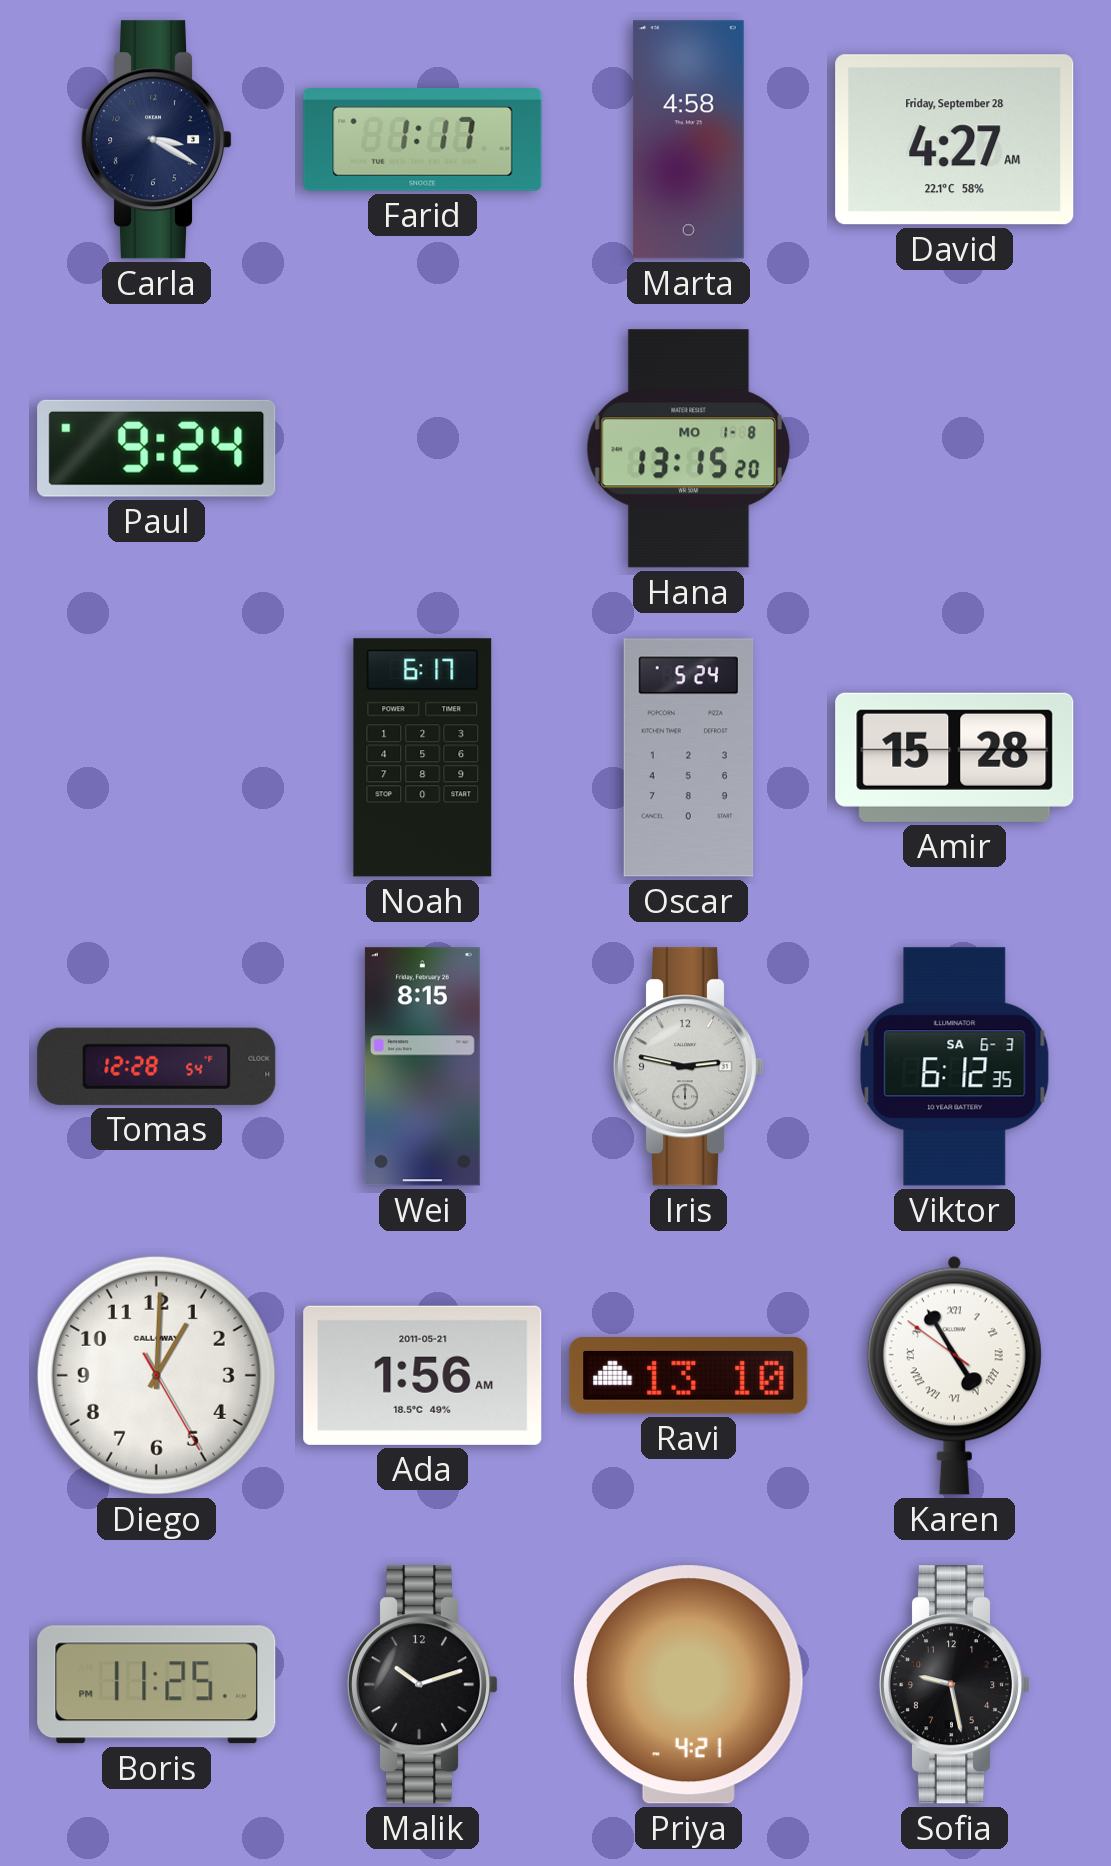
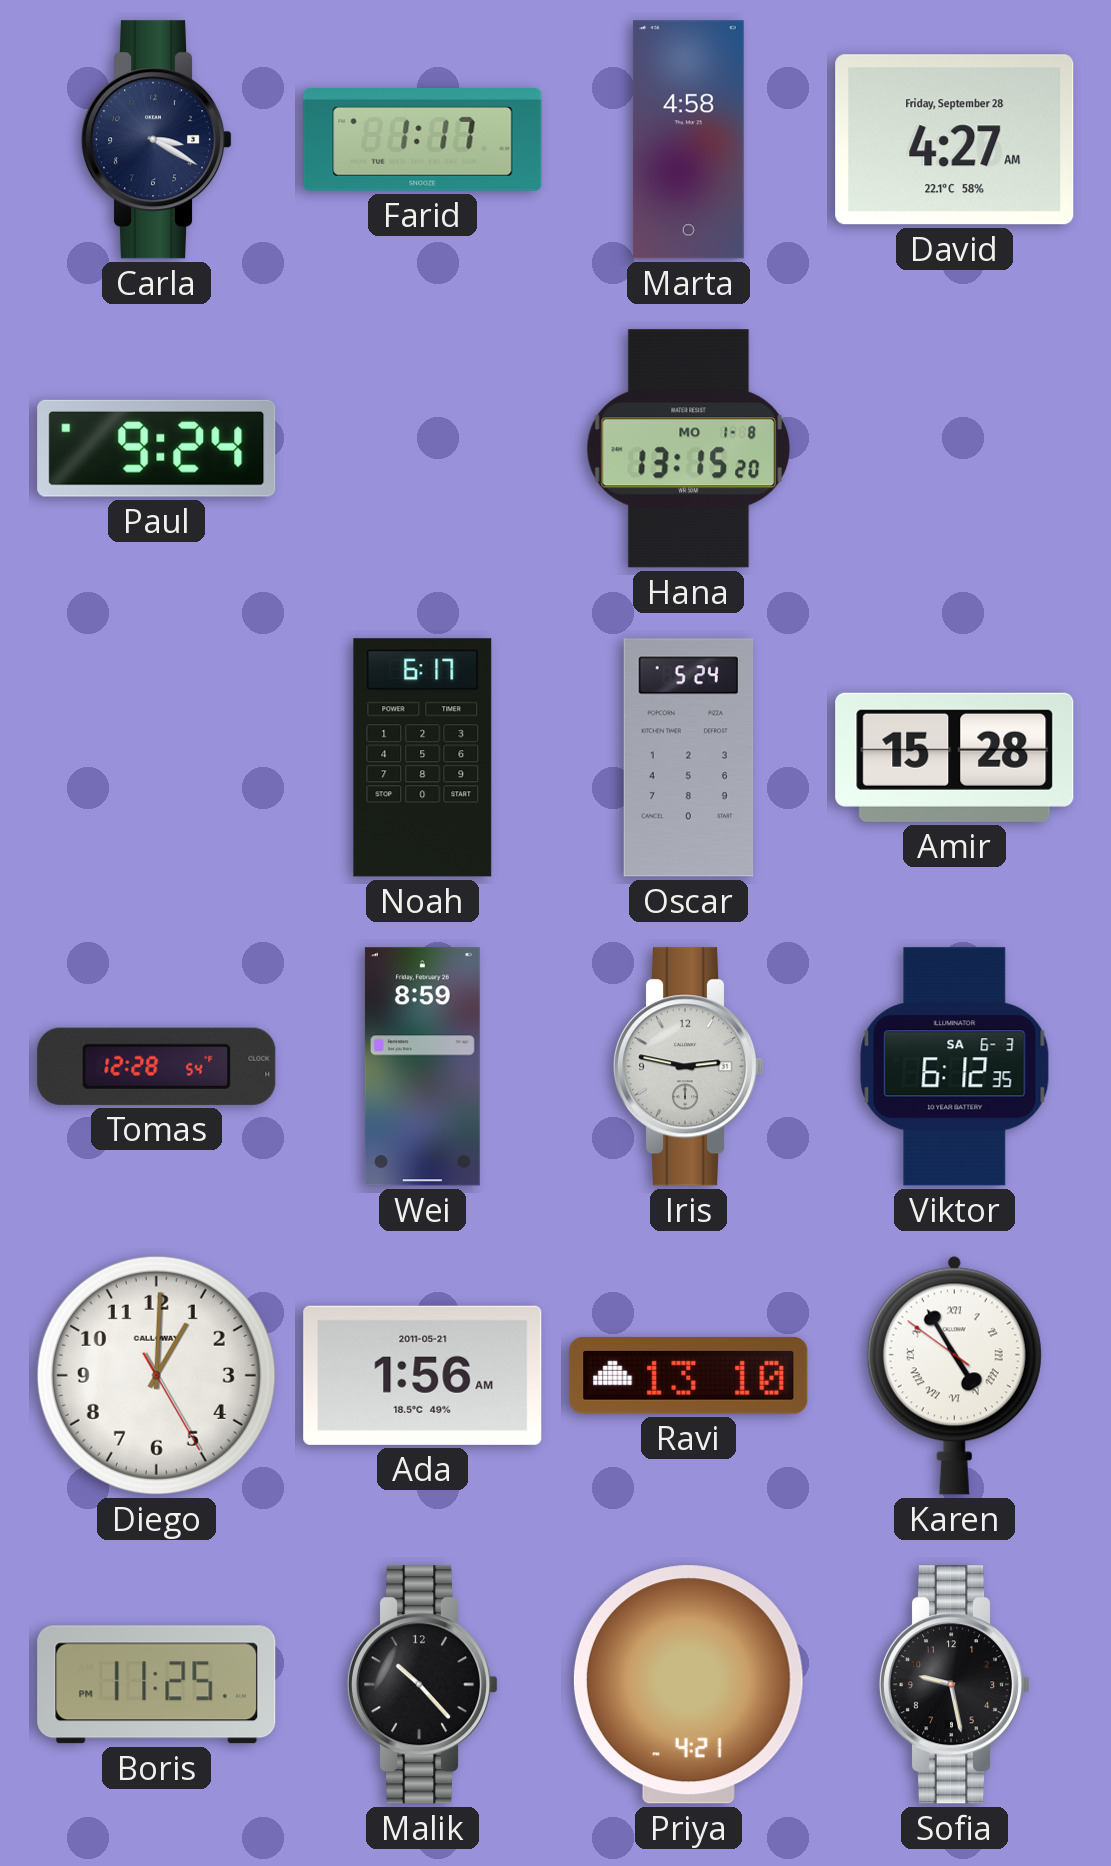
Wei: 8:15 -> 8:59
Malik: 10:12 -> 10:23
